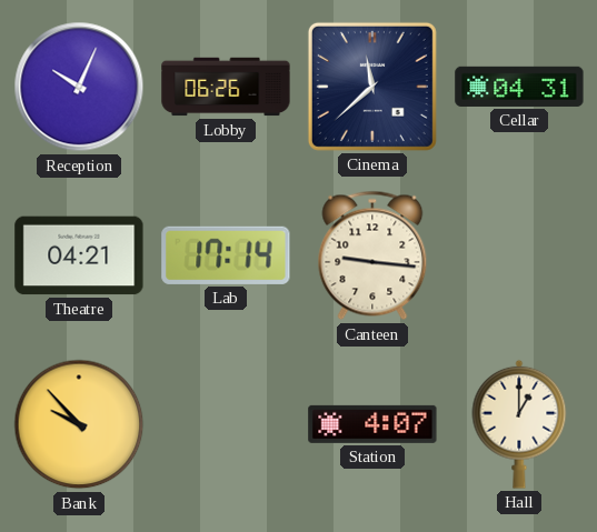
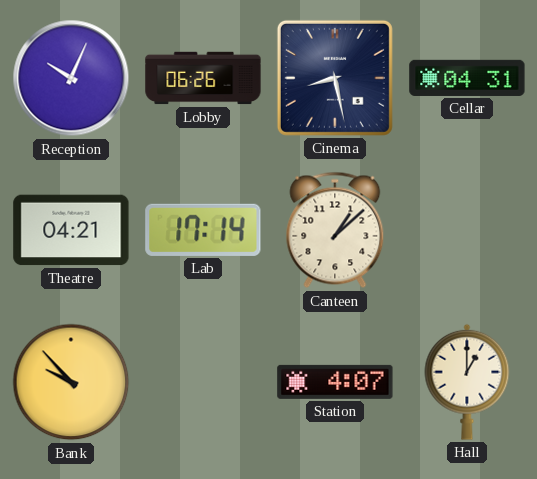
Cinema: 11:38 -> 8:28
Canteen: 9:16 -> 1:08
